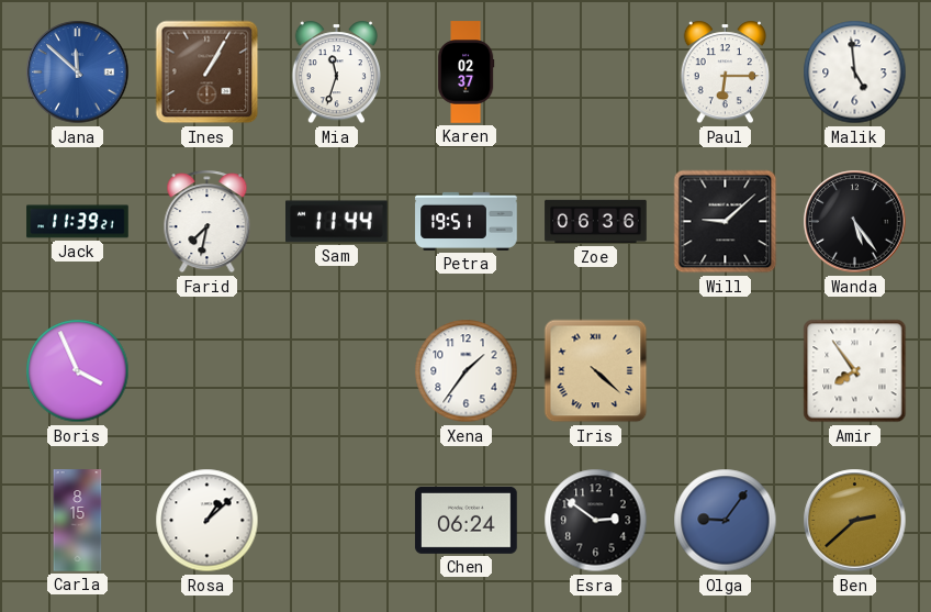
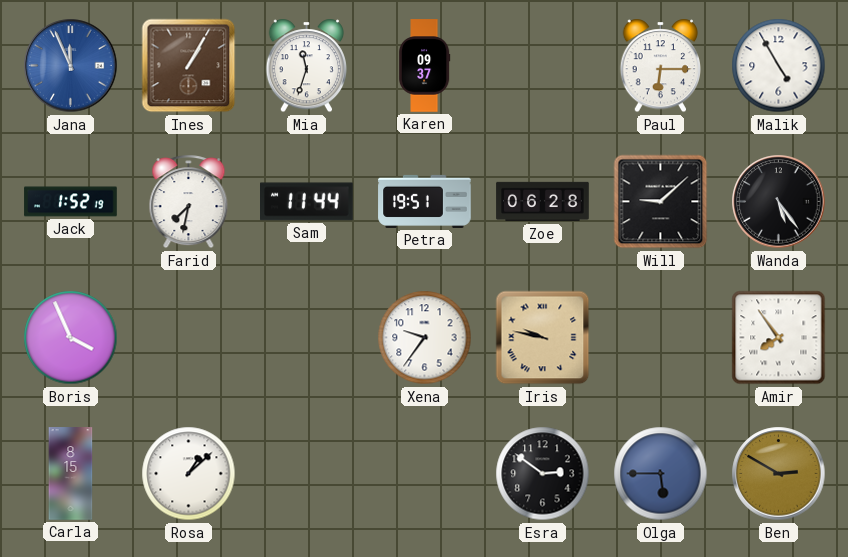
Jana: 11:52 -> 11:56
Karen: 02:37 -> 09:37
Malik: 4:59 -> 4:55
Jack: 11:39 -> 1:52
Zoe: 06:36 -> 06:28
Xena: 1:36 -> 9:36
Iris: 4:22 -> 9:47
Chen: 06:24 -> none
Olga: 9:06 -> 5:45
Ben: 2:38 -> 2:50
